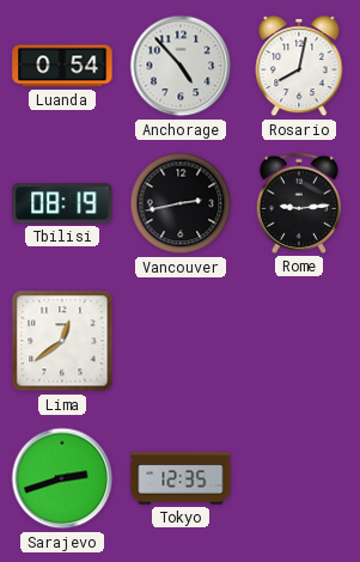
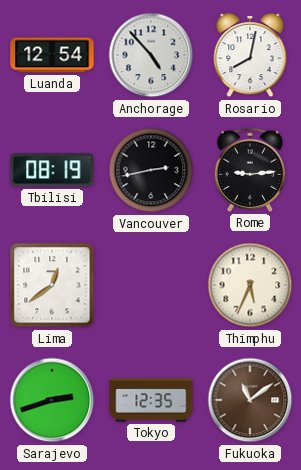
Luanda: 0:54 -> 12:54
Thimphu: none -> 5:34
Fukuoka: none -> 11:09
